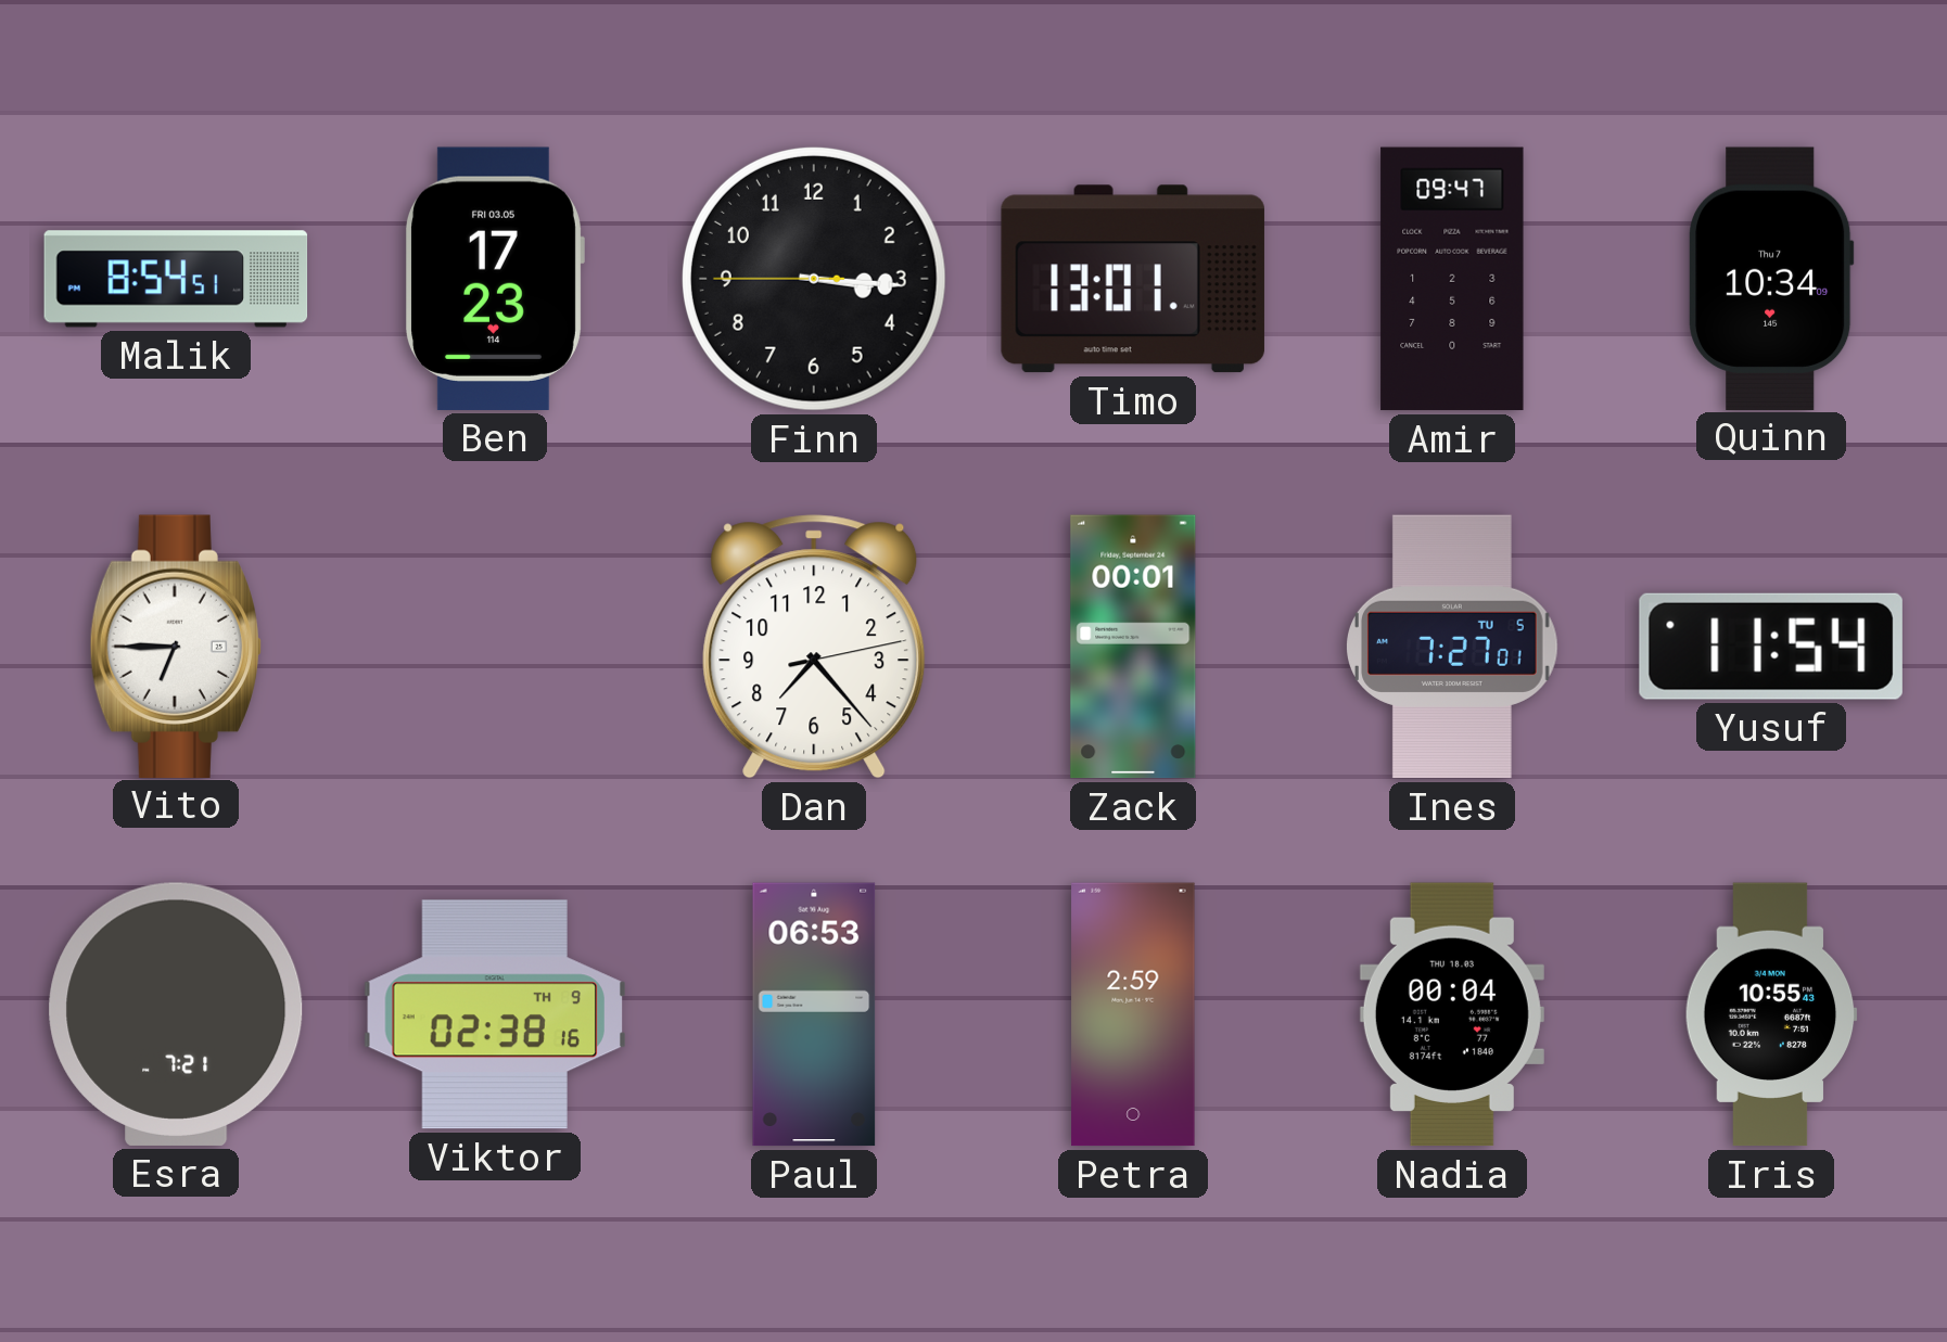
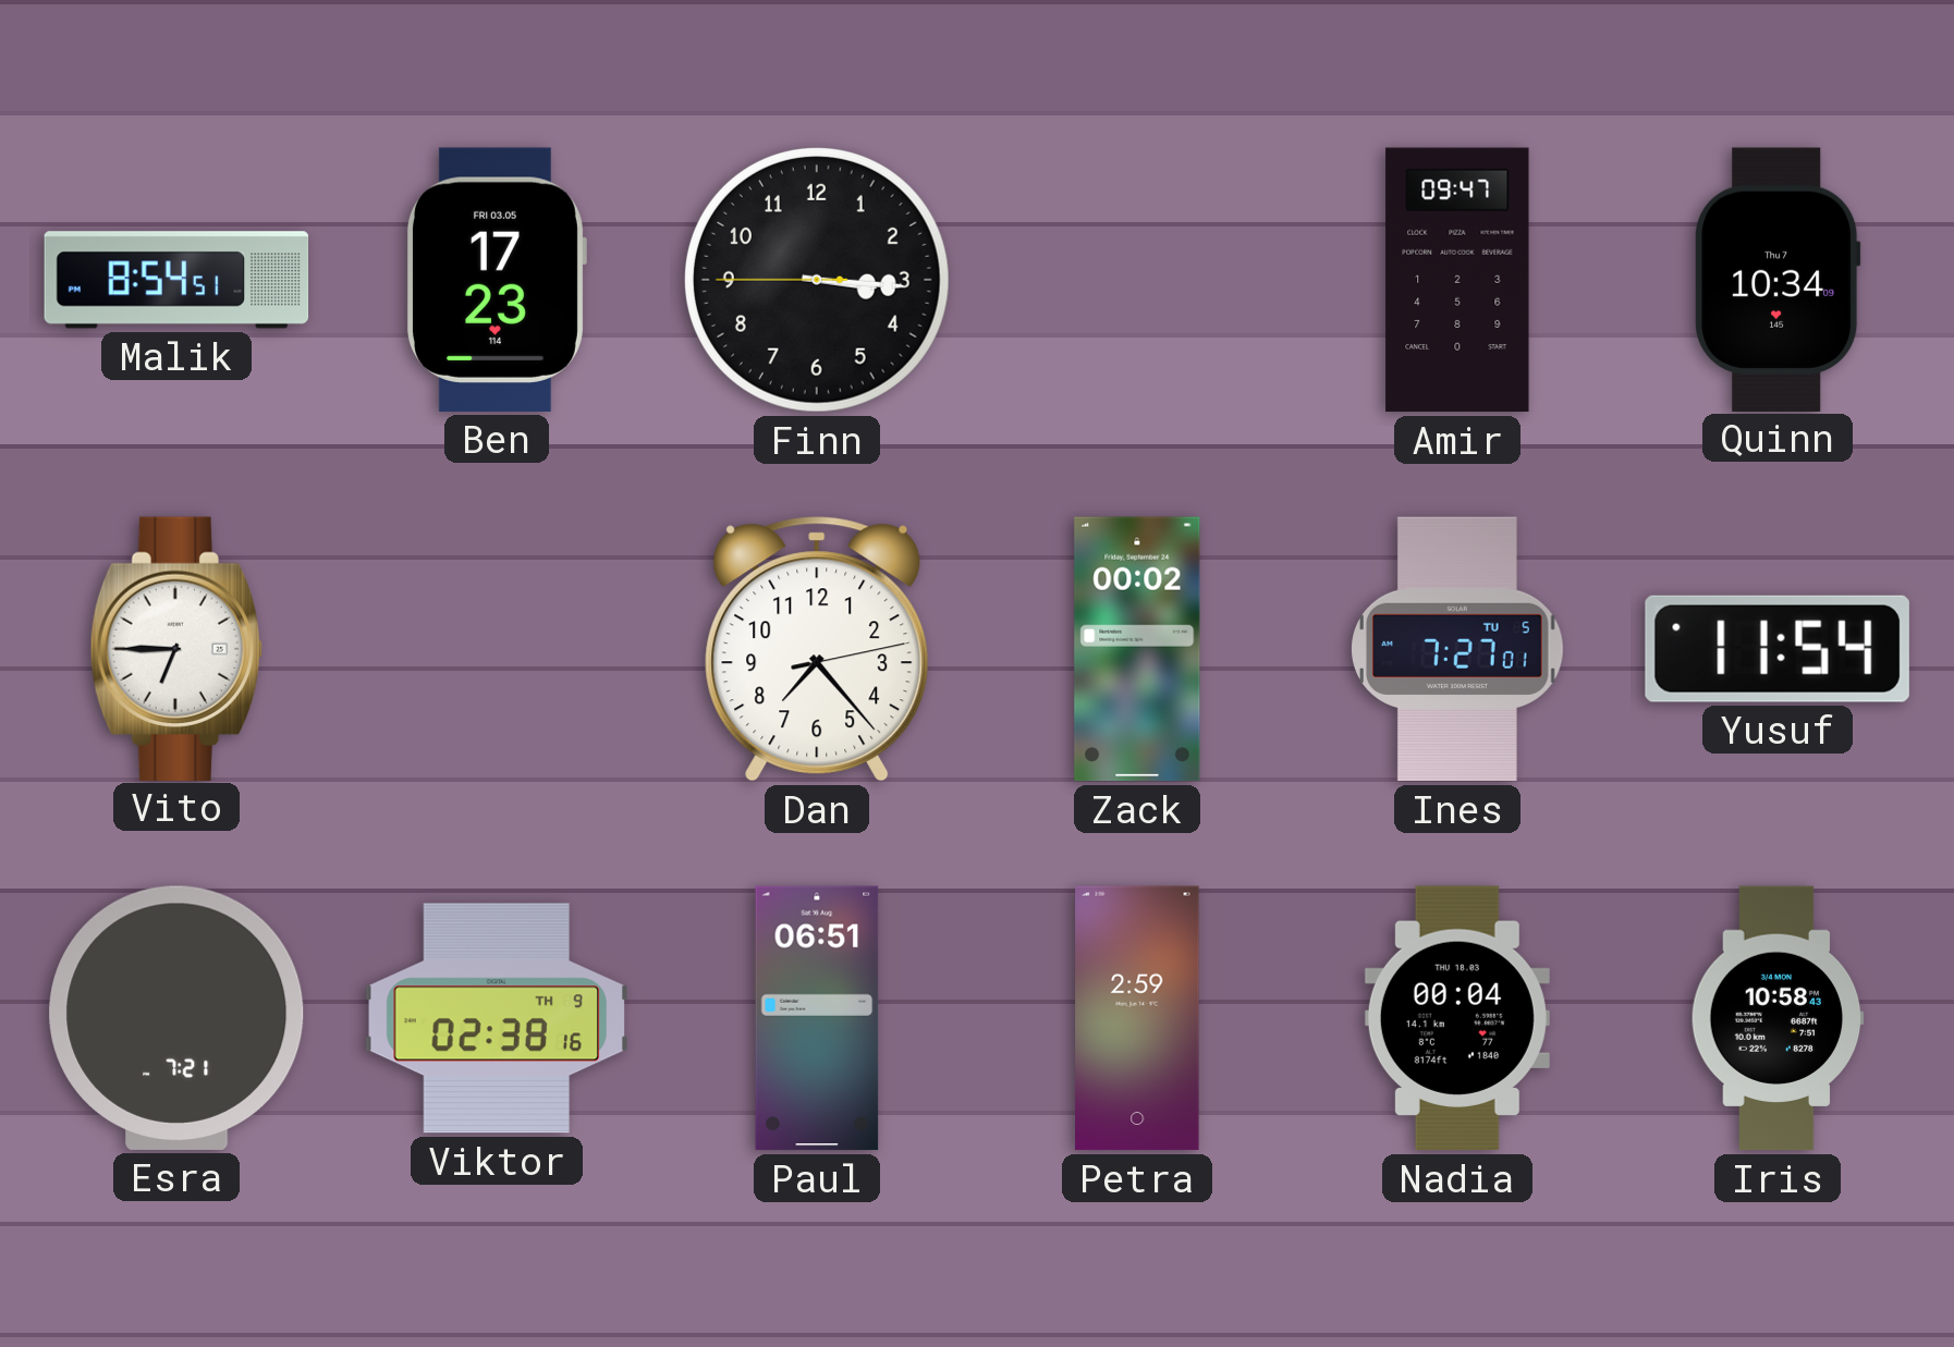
Timo: 13:01 -> none
Zack: 00:01 -> 00:02
Paul: 06:53 -> 06:51
Iris: 10:55 -> 10:58
